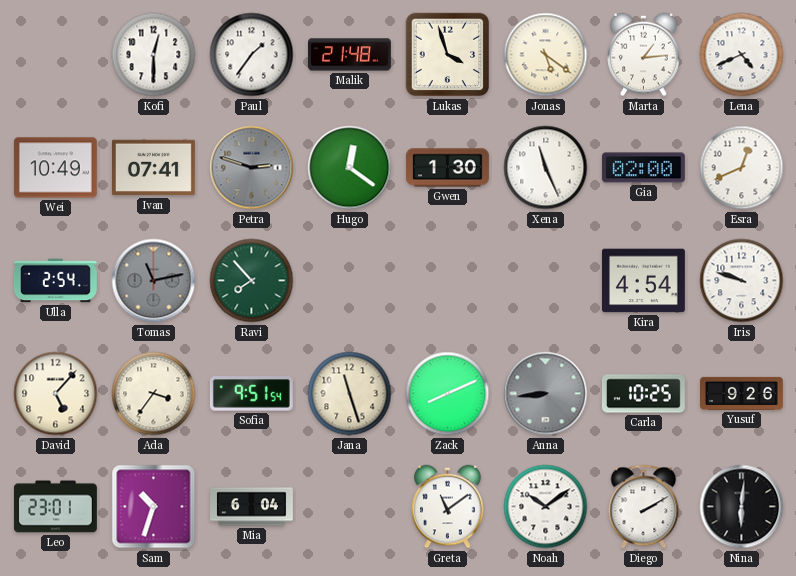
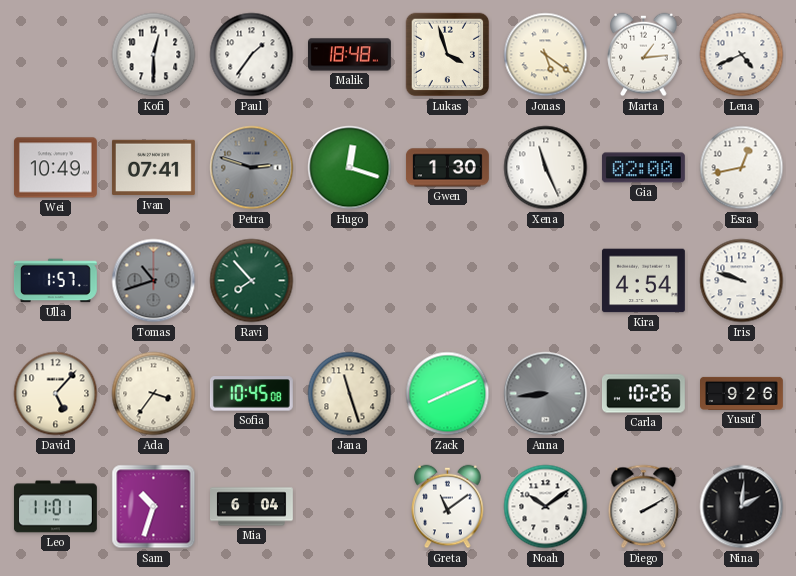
Malik: 21:48 -> 18:48
Hugo: 12:21 -> 12:18
Esra: 12:41 -> 12:43
Ulla: 2:54 -> 1:57
Tomas: 11:13 -> 10:42
Sofia: 9:51 -> 10:45
Carla: 10:25 -> 10:26
Leo: 23:01 -> 11:01
Nina: 6:01 -> 2:01
